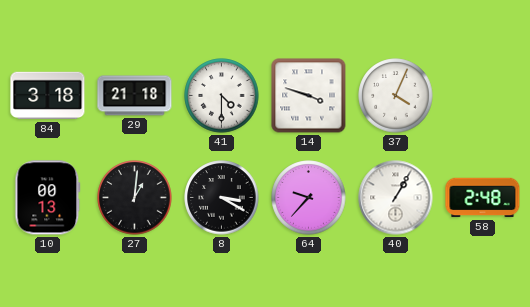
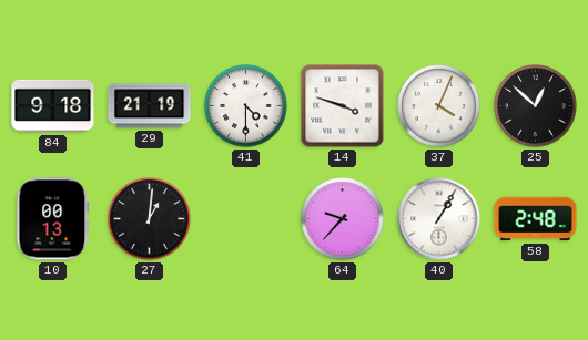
84: 3:18 -> 9:18
29: 21:18 -> 21:19
25: none -> 12:52
8: 3:20 -> none
